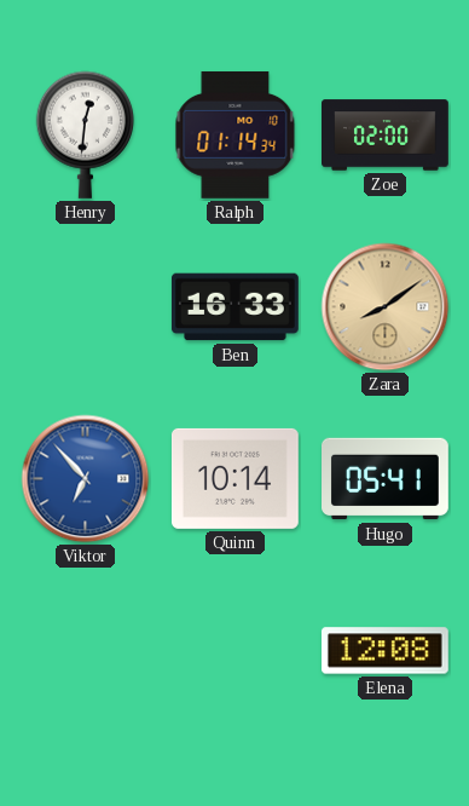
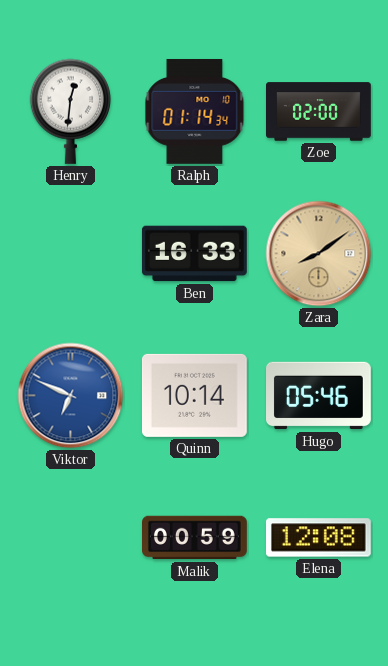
Viktor: 6:53 -> 6:49
Hugo: 05:41 -> 05:46
Malik: none -> 00:59
